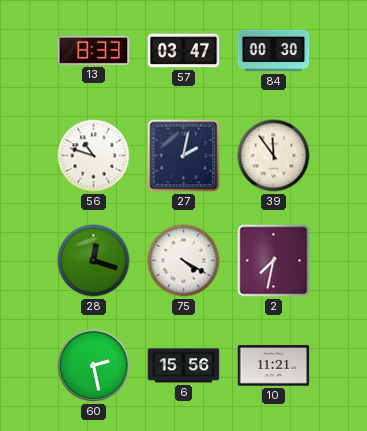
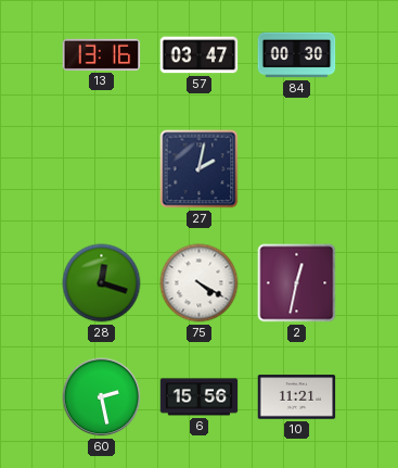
13: 8:33 -> 13:16
56: 10:48 -> none
39: 11:54 -> none
2: 7:32 -> 12:32
